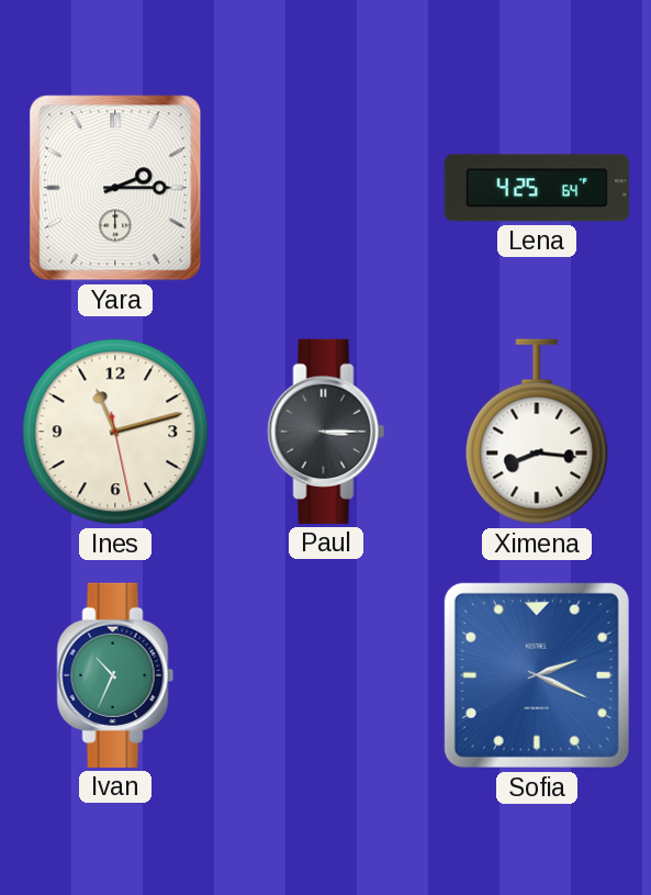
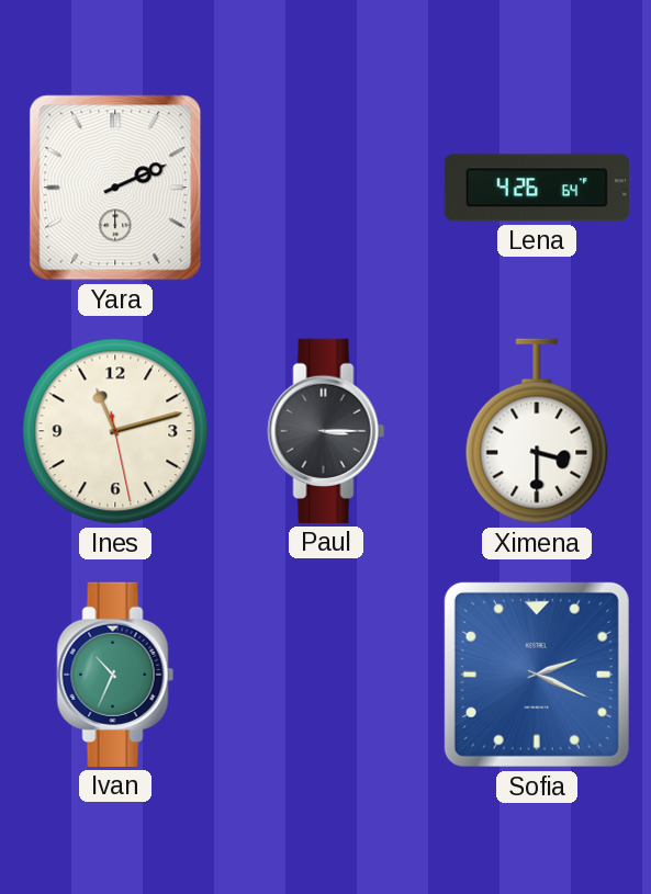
Yara: 2:15 -> 2:11
Lena: 4:25 -> 4:26
Ximena: 8:16 -> 3:30
